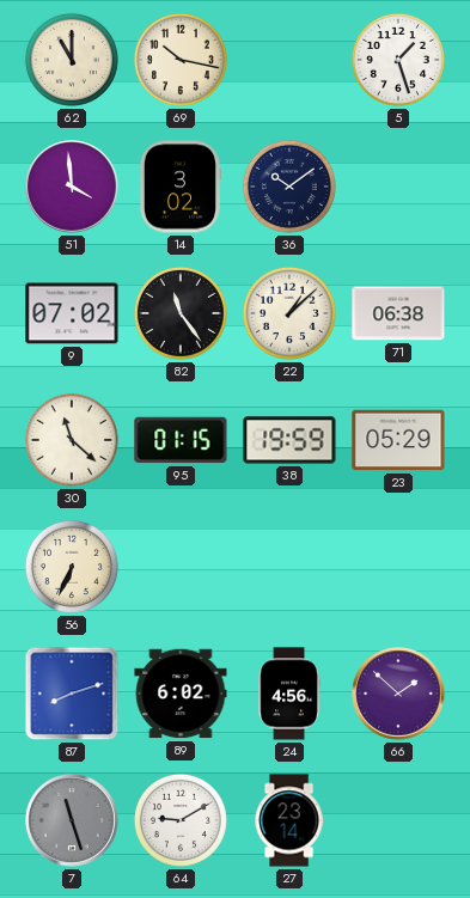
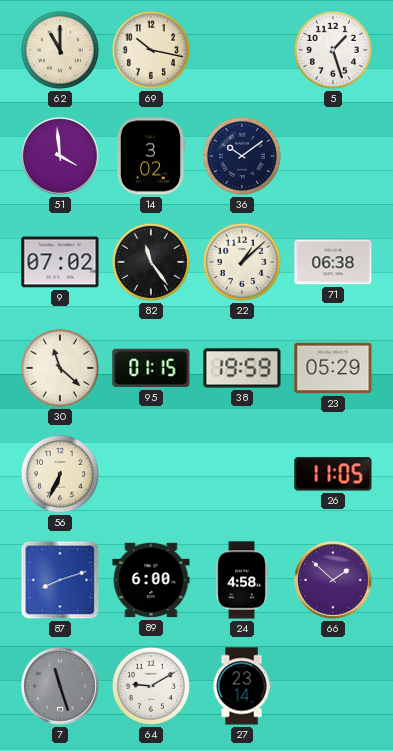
26: none -> 11:05
89: 6:02 -> 6:00
24: 4:56 -> 4:58
